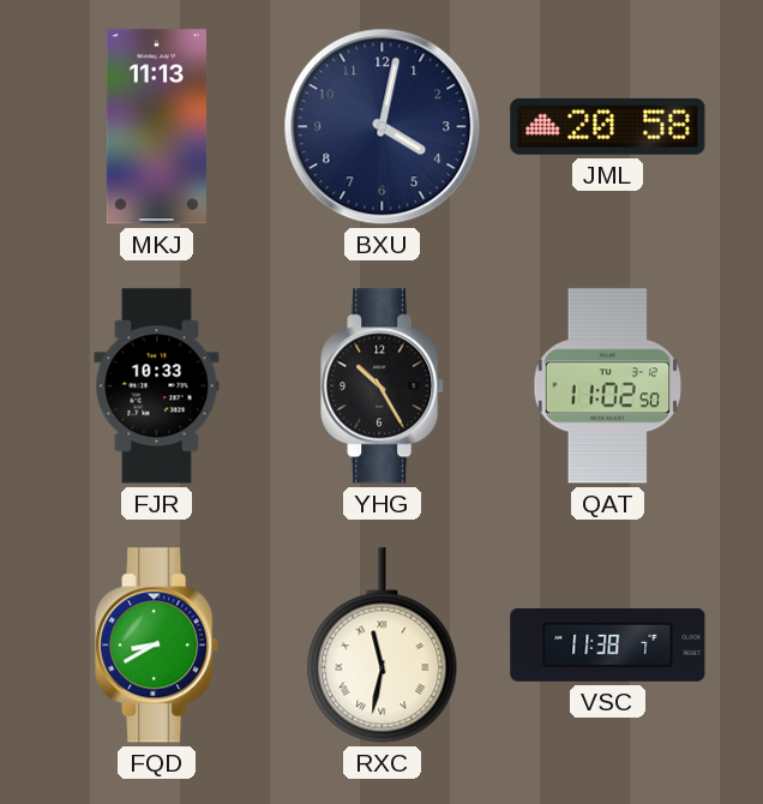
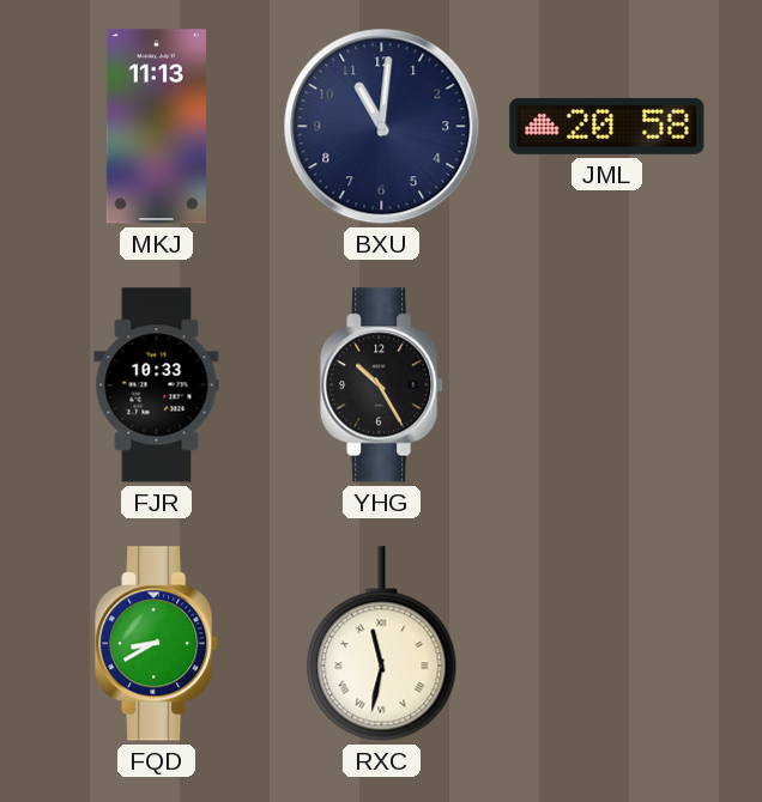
BXU: 4:02 -> 11:01
QAT: 11:02 -> none
VSC: 11:38 -> none
